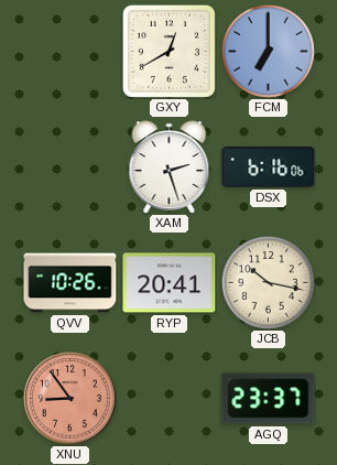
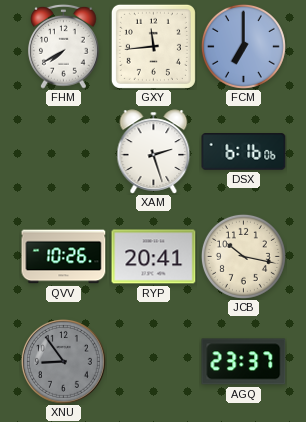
FHM: none -> 7:40
GXY: 12:40 -> 11:44
XNU dial: salmon -> grey
